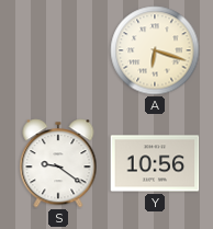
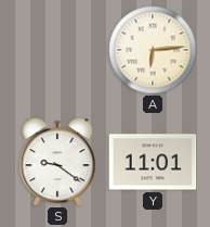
A: 6:18 -> 6:14
Y: 10:56 -> 11:01
